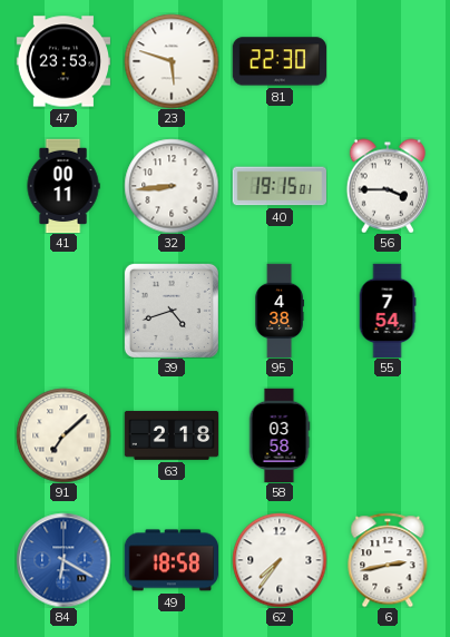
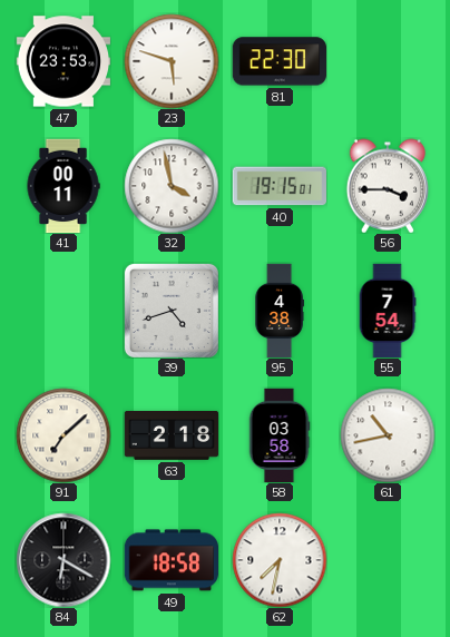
32: 8:44 -> 3:58
61: none -> 10:43
84 dial: blue -> black
62: 7:36 -> 7:32
6: 2:43 -> none
